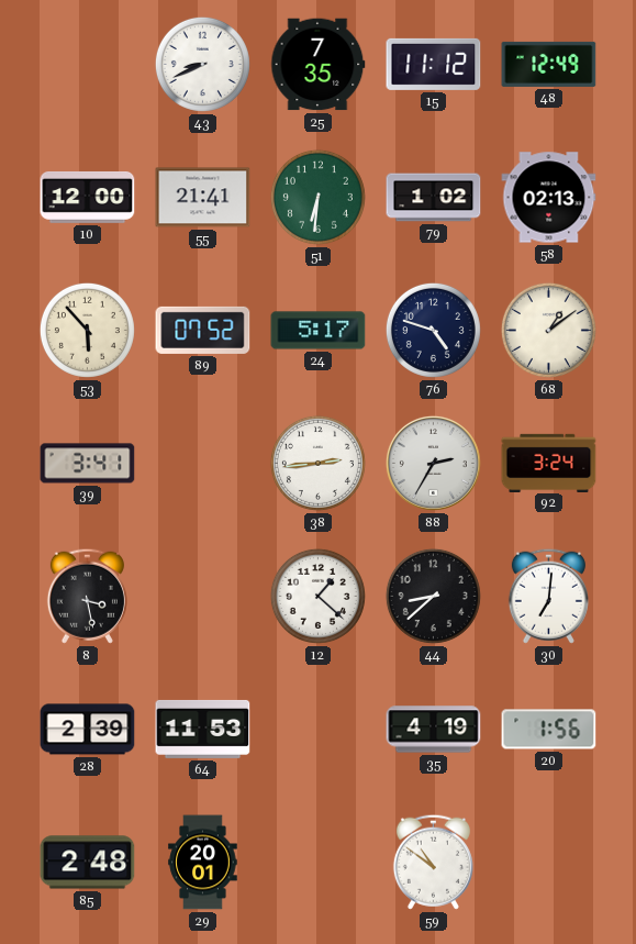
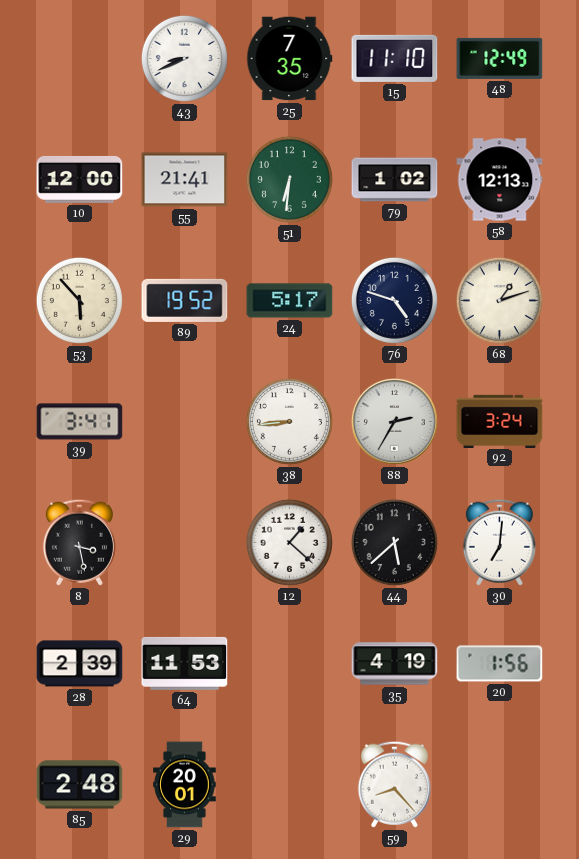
15: 11:12 -> 11:10
58: 02:13 -> 12:13
89: 07:52 -> 19:52
68: 1:09 -> 1:12
38: 2:44 -> 8:44
44: 8:38 -> 5:38
59: 10:51 -> 8:23
